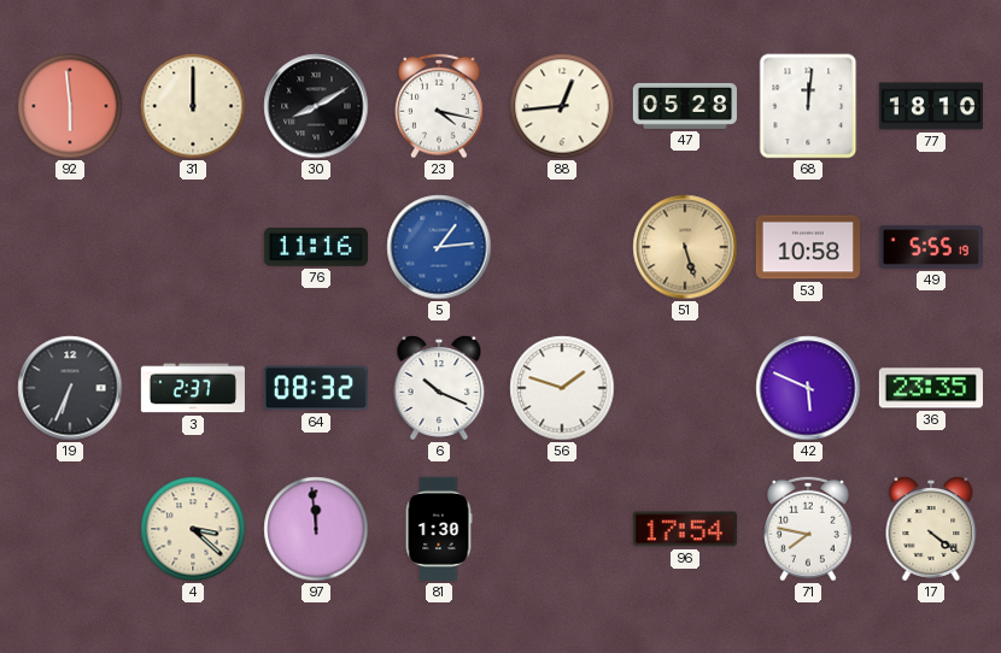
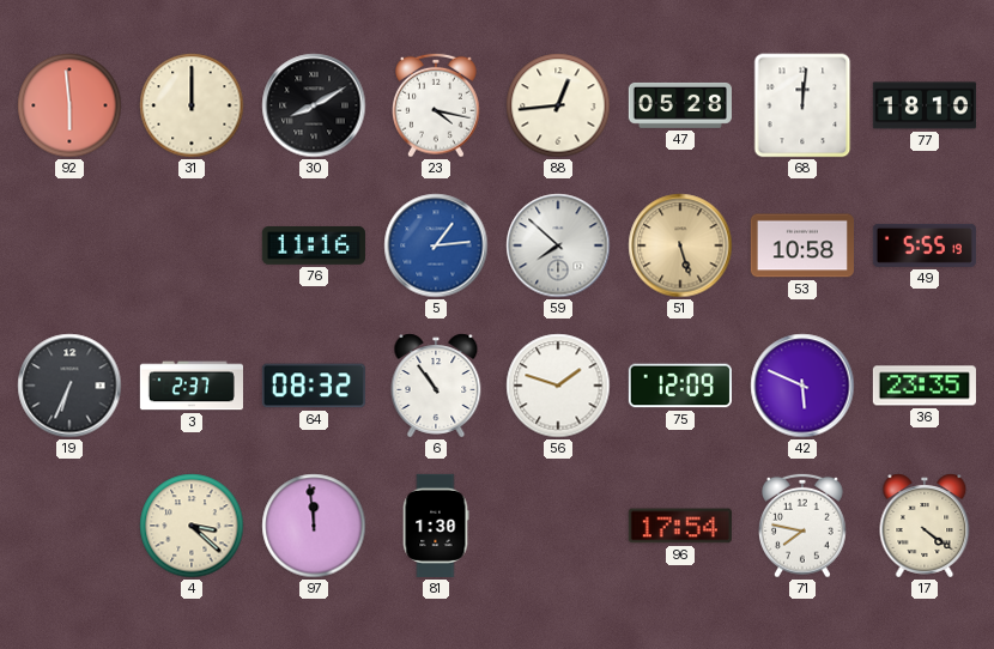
59: none -> 7:52
6: 10:19 -> 10:54
75: none -> 12:09
